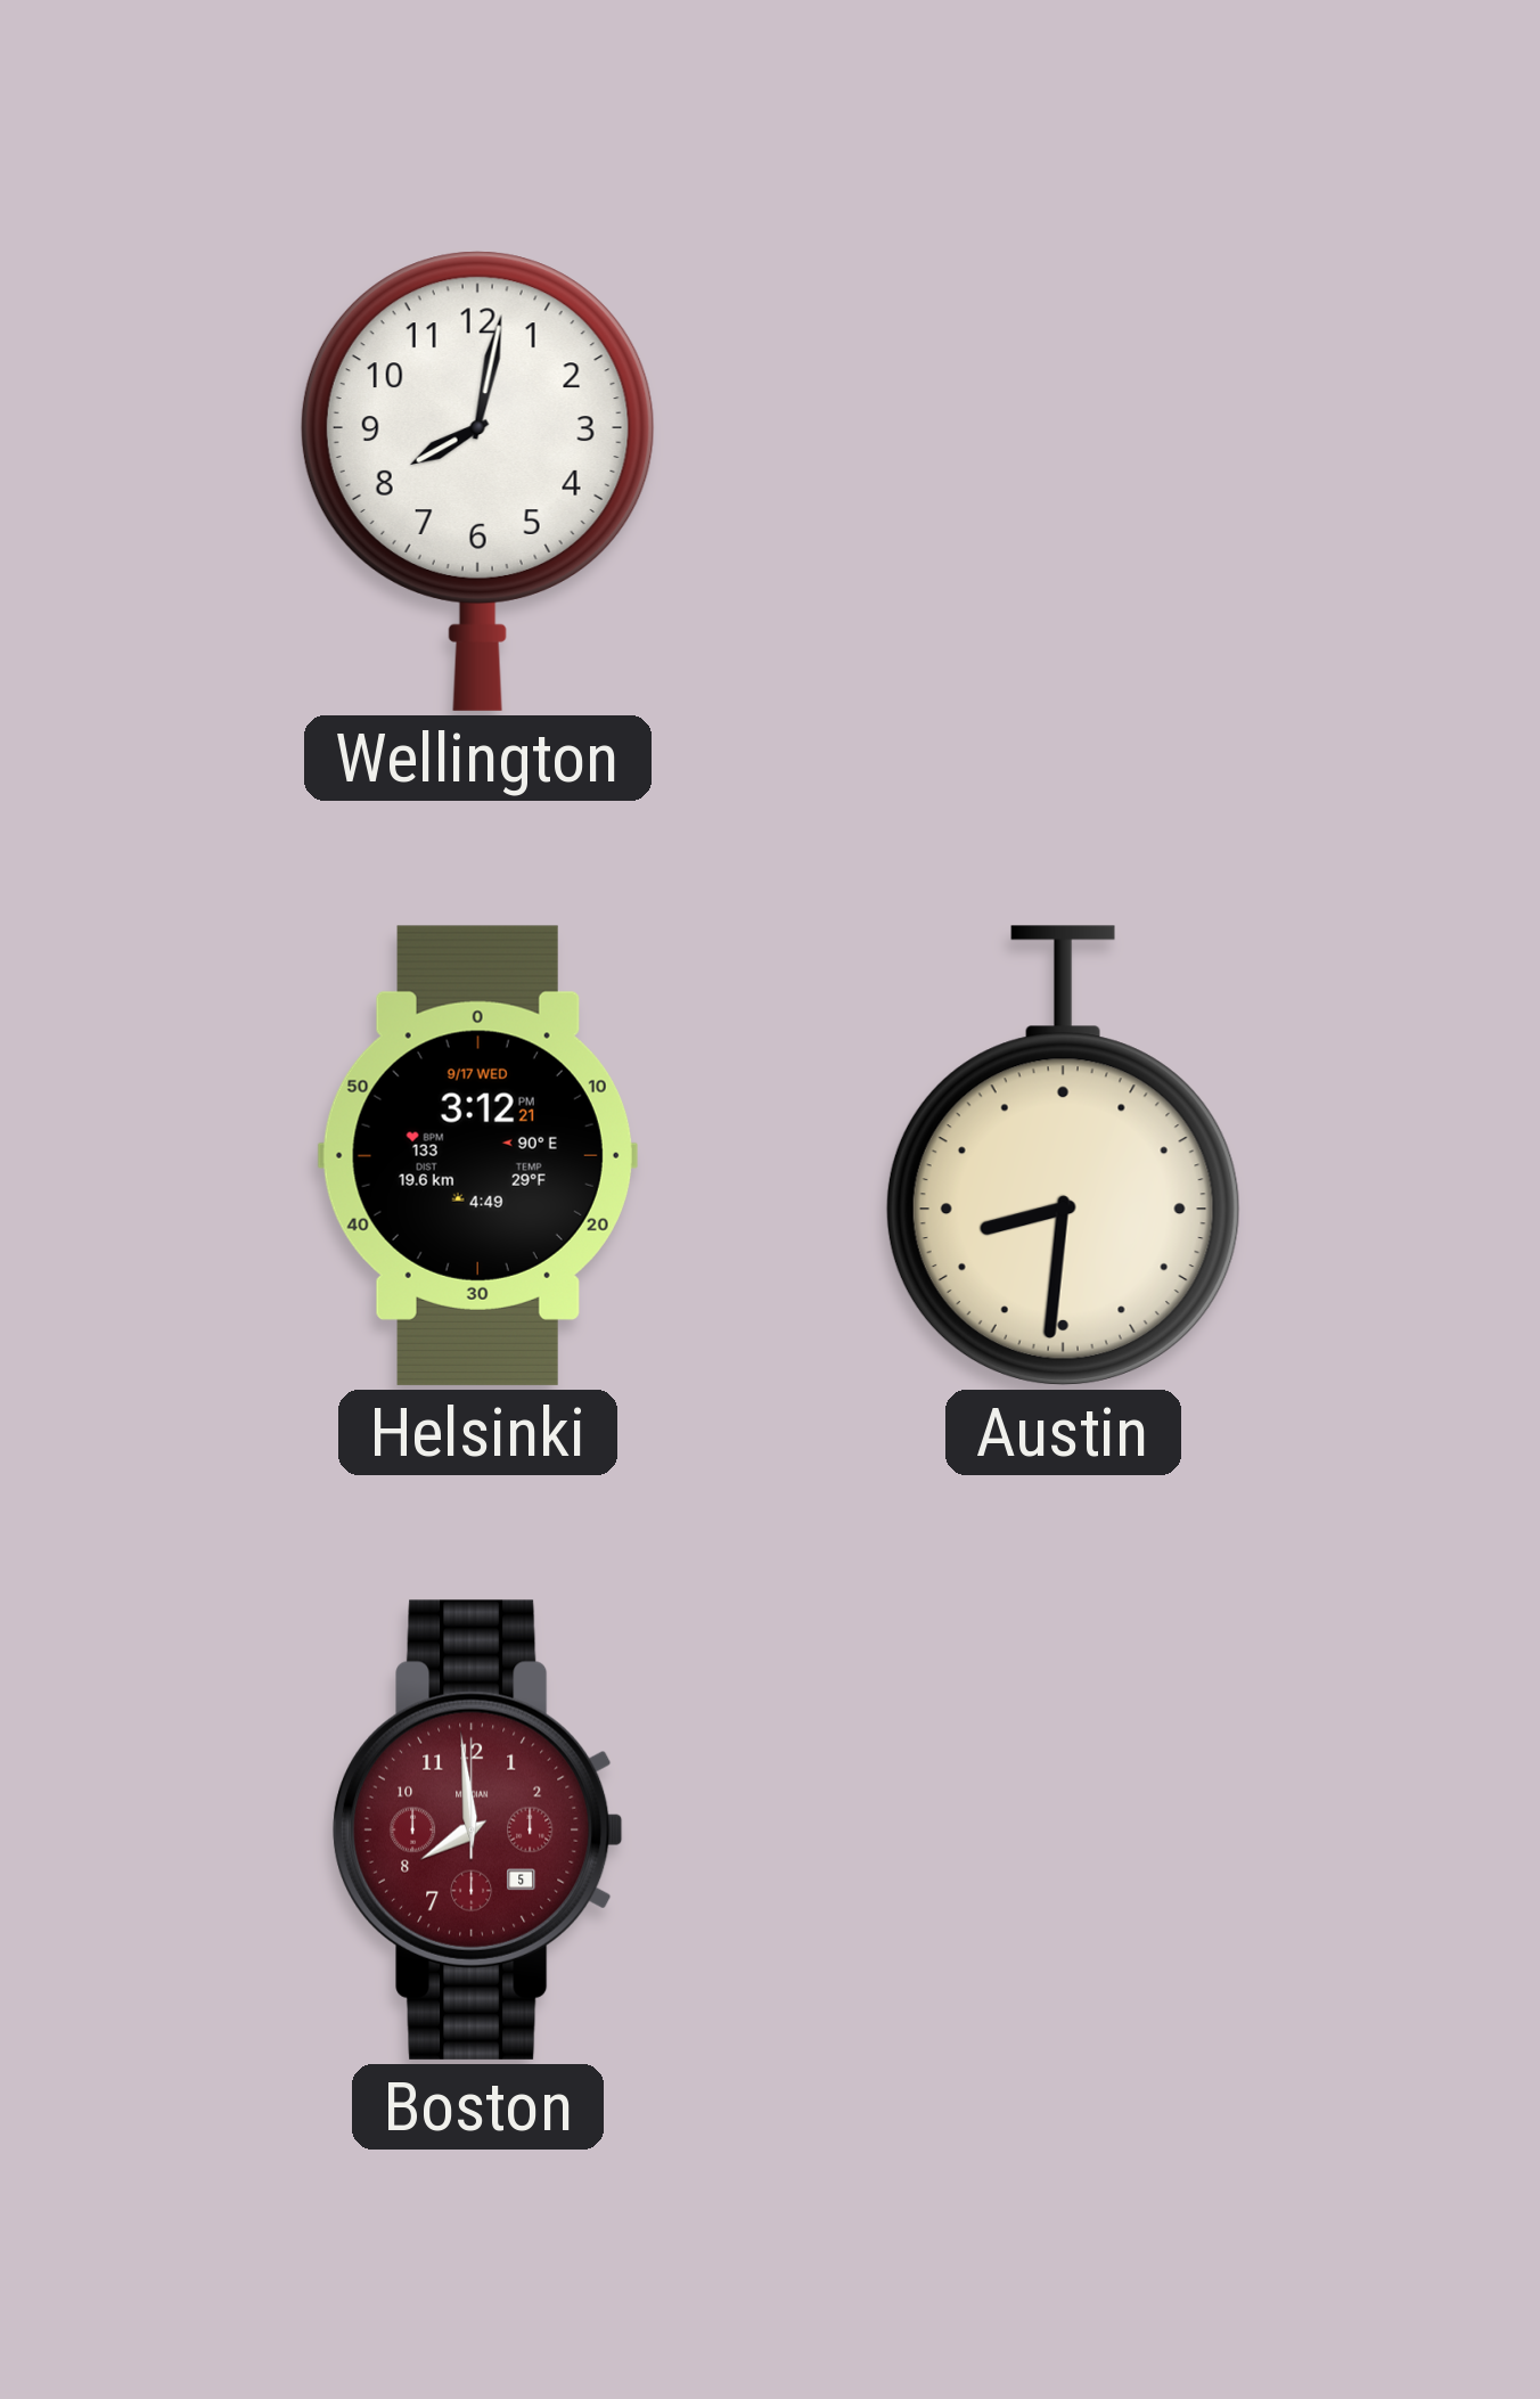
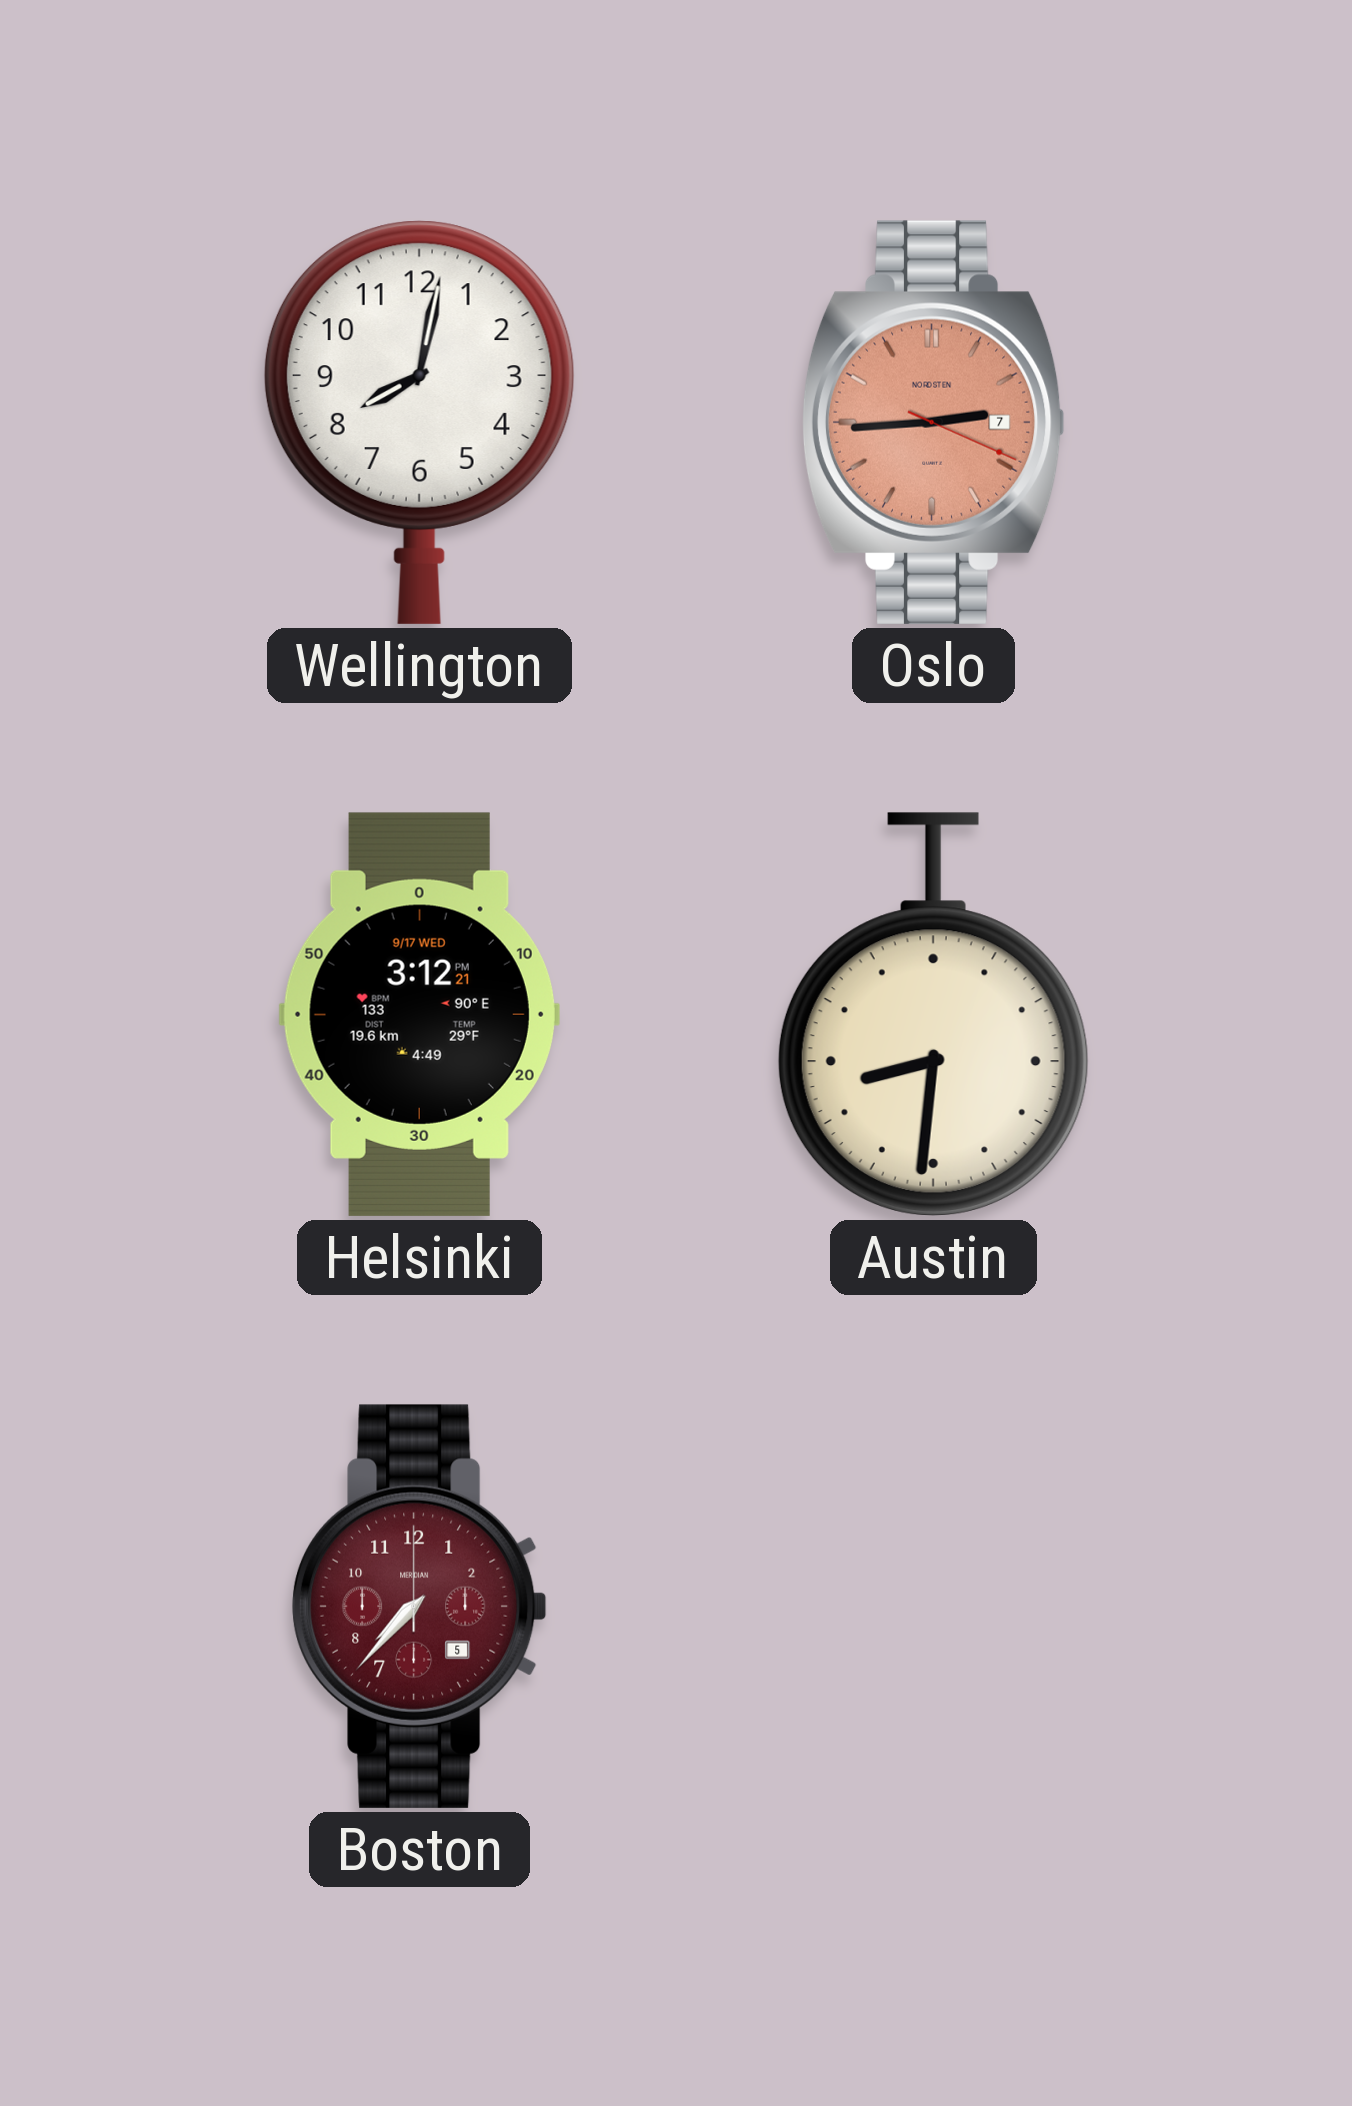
Oslo: none -> 2:44
Boston: 7:59 -> 7:37
